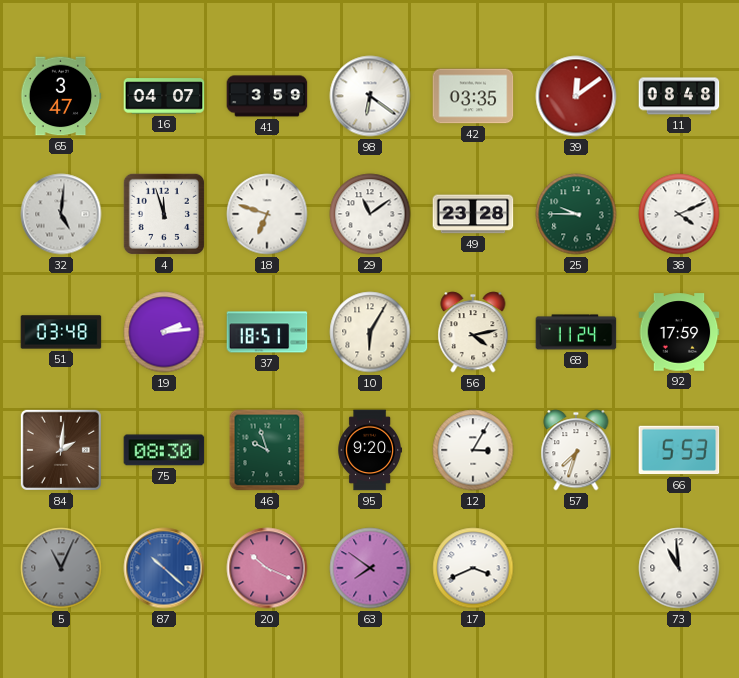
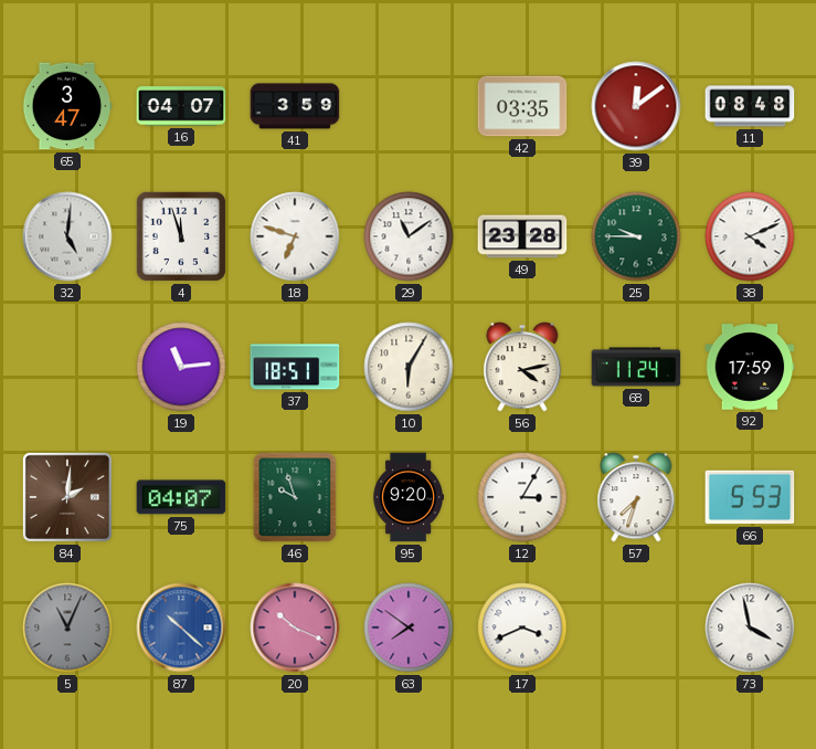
98: 6:21 -> none
51: 03:48 -> none
19: 2:14 -> 11:14
75: 08:30 -> 04:07
73: 10:59 -> 3:58
